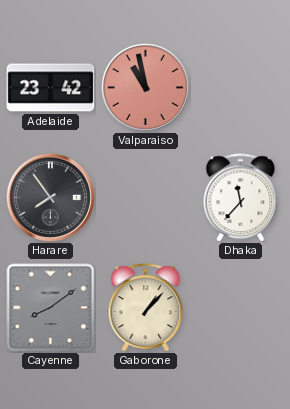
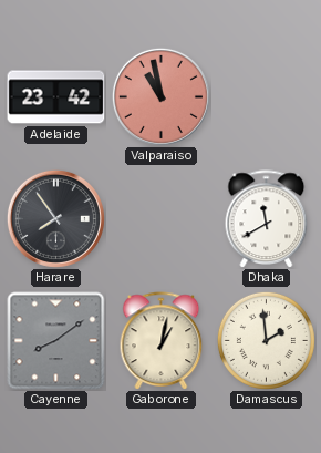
Dhaka: 11:37 -> 11:40
Gaborone: 1:07 -> 1:02
Damascus: none -> 1:59
